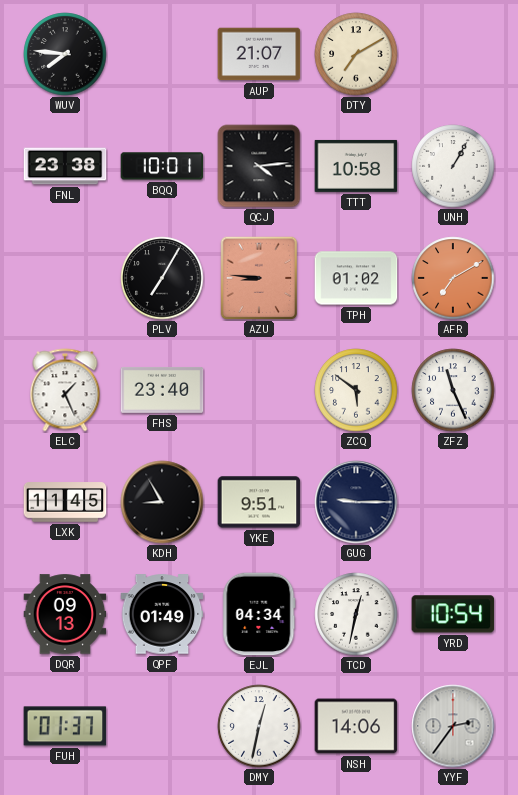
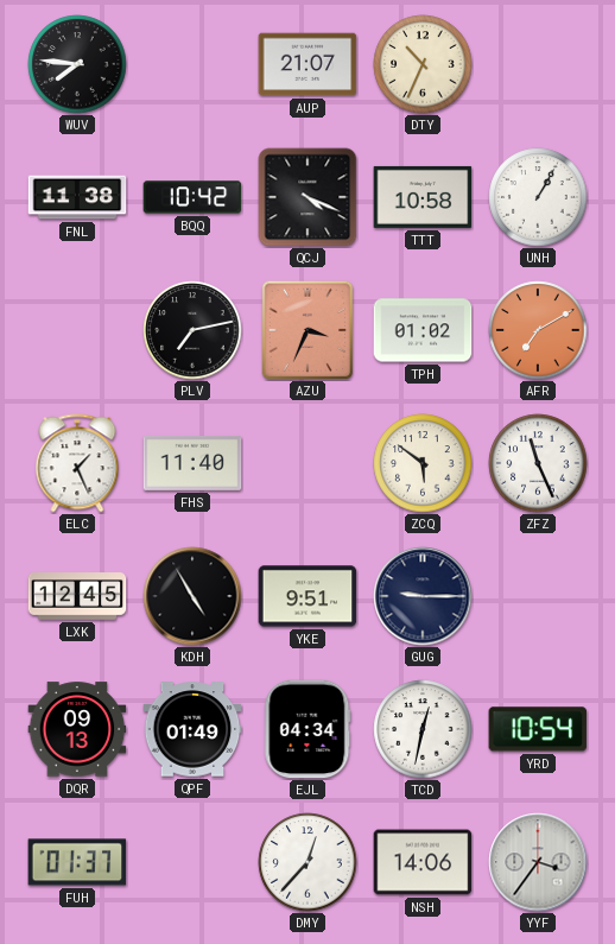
DTY: 7:10 -> 10:34
FNL: 23:38 -> 11:38
BQQ: 10:01 -> 10:42
QCJ: 4:14 -> 4:19
PLV: 7:05 -> 7:13
AZU: 8:46 -> 3:34
FHS: 23:40 -> 11:40
LXK: 11:45 -> 12:45
KDH: 8:55 -> 4:55
DMY: 12:32 -> 12:37
YYF: 2:36 -> 3:36
